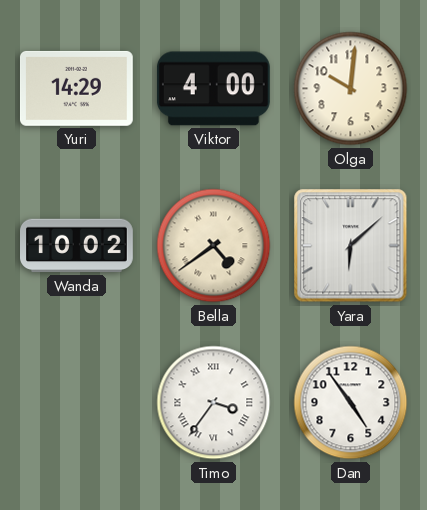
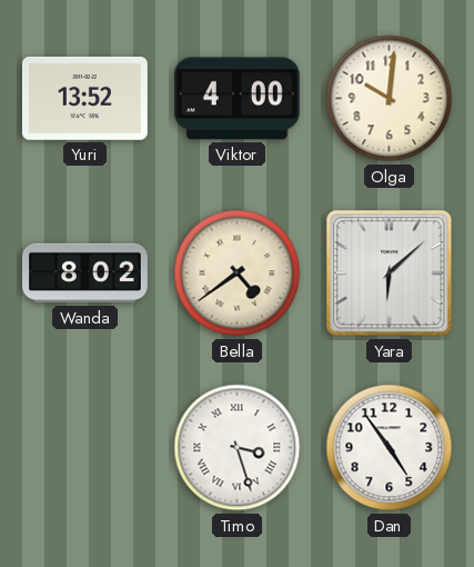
Yuri: 14:29 -> 13:52
Wanda: 10:02 -> 8:02
Timo: 3:36 -> 3:27
